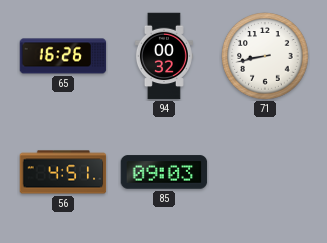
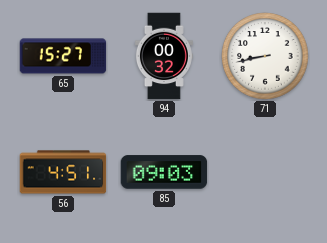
65: 16:26 -> 15:27
